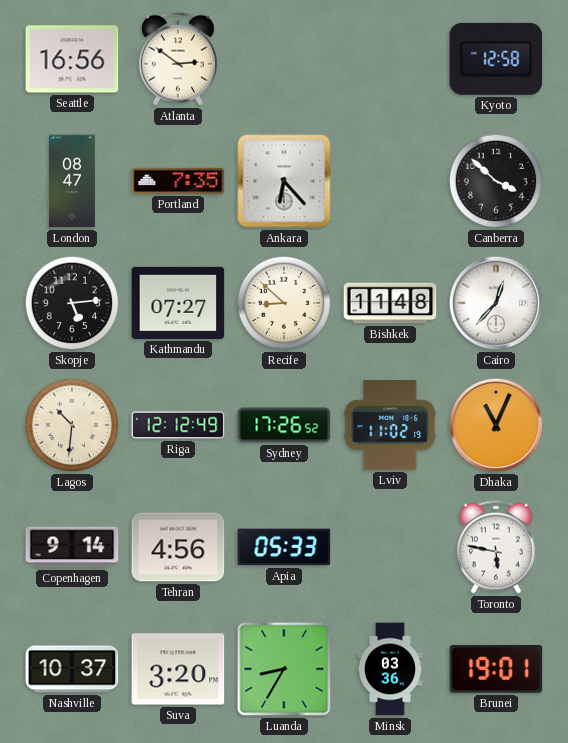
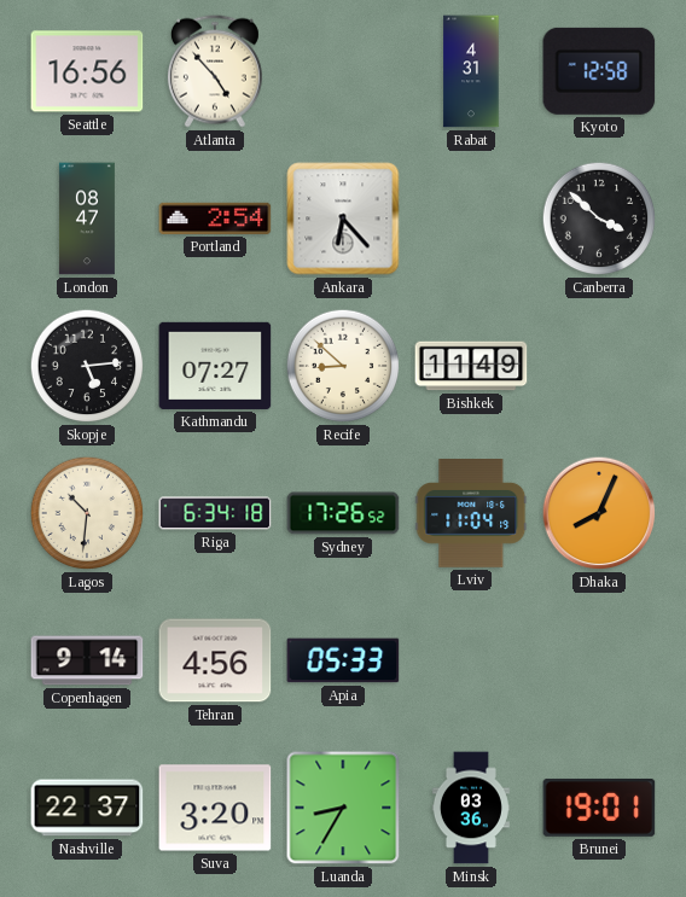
Atlanta: 2:51 -> 4:53
Rabat: none -> 4:31
Portland: 7:35 -> 2:54
Bishkek: 11:48 -> 11:49
Cairo: 12:37 -> none
Riga: 12:12 -> 6:34
Lviv: 11:02 -> 11:04
Dhaka: 11:04 -> 8:04
Toronto: 5:47 -> none
Nashville: 10:37 -> 22:37
